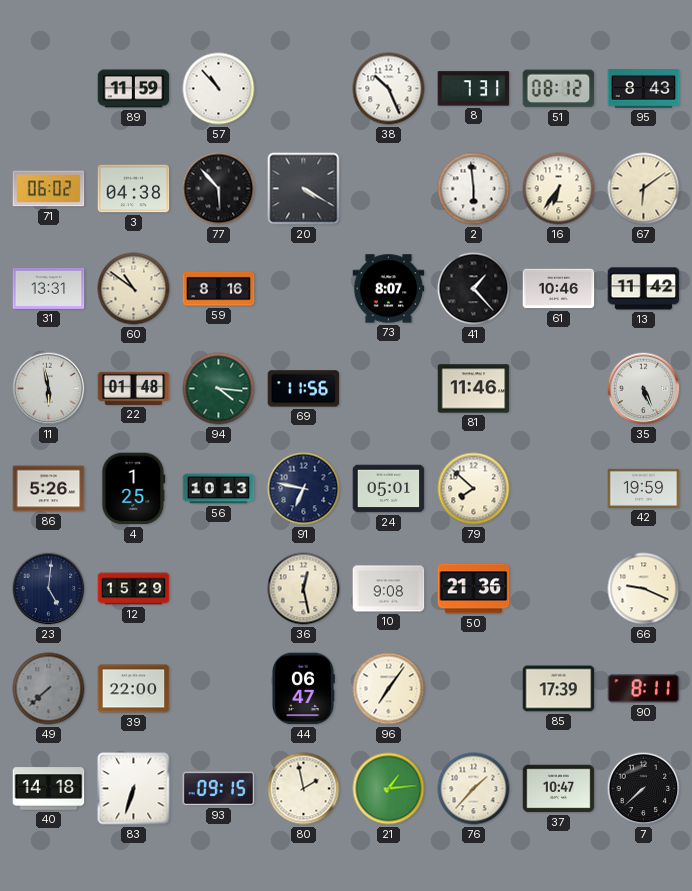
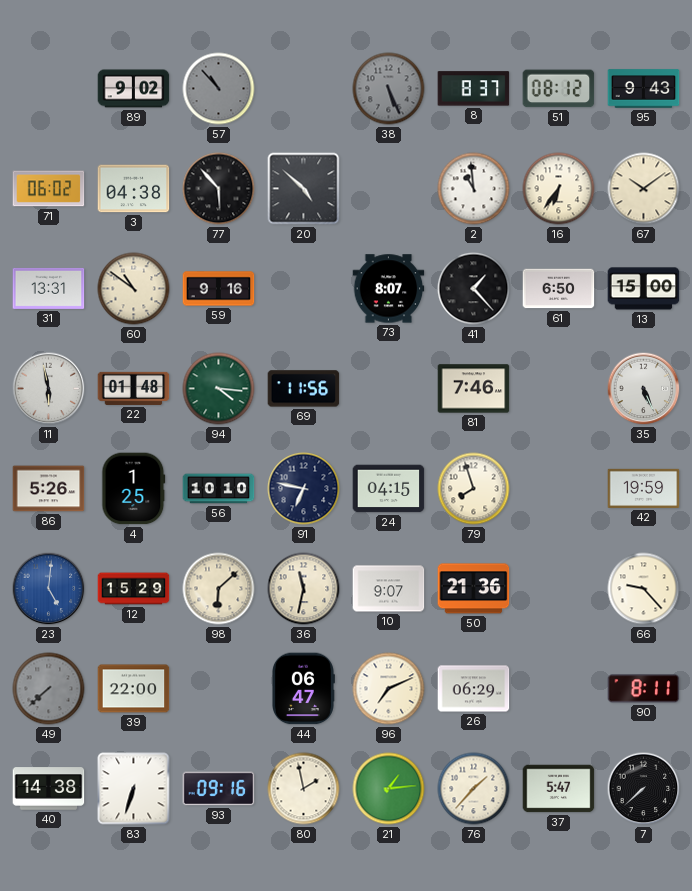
89: 11:59 -> 9:02
57 dial: white -> grey
38: 10:26 -> 5:26
38 dial: white -> grey
8: 7:31 -> 8:37
95: 8:43 -> 9:43
20: 4:20 -> 4:52
2: 5:59 -> 10:59
67: 6:09 -> 10:09
59: 8:16 -> 9:16
61: 10:46 -> 6:50
13: 11:42 -> 15:00
81: 11:46 -> 7:46
56: 10:13 -> 10:10
24: 05:01 -> 04:15
79: 7:52 -> 7:57
23 dial: navy -> blue
98: none -> 6:08
36: 12:28 -> 11:32
10: 9:08 -> 9:07
66: 9:19 -> 9:23
96: 7:06 -> 7:11
26: none -> 06:29
85: 17:39 -> none
40: 14:18 -> 14:38
93: 09:15 -> 09:16
37: 10:47 -> 5:47
